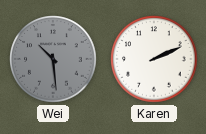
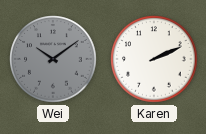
Wei: 10:29 -> 10:09
